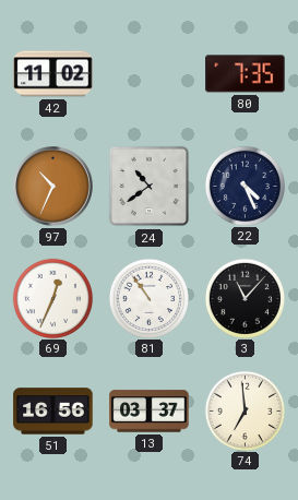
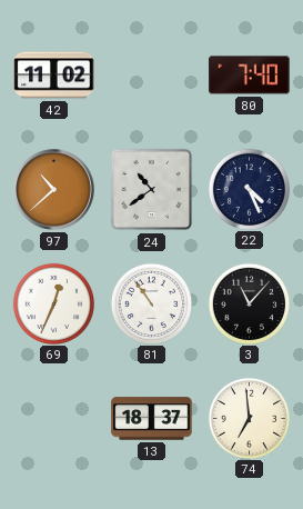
80: 7:35 -> 7:40
97: 10:34 -> 10:38
51: 16:56 -> none
13: 03:37 -> 18:37
